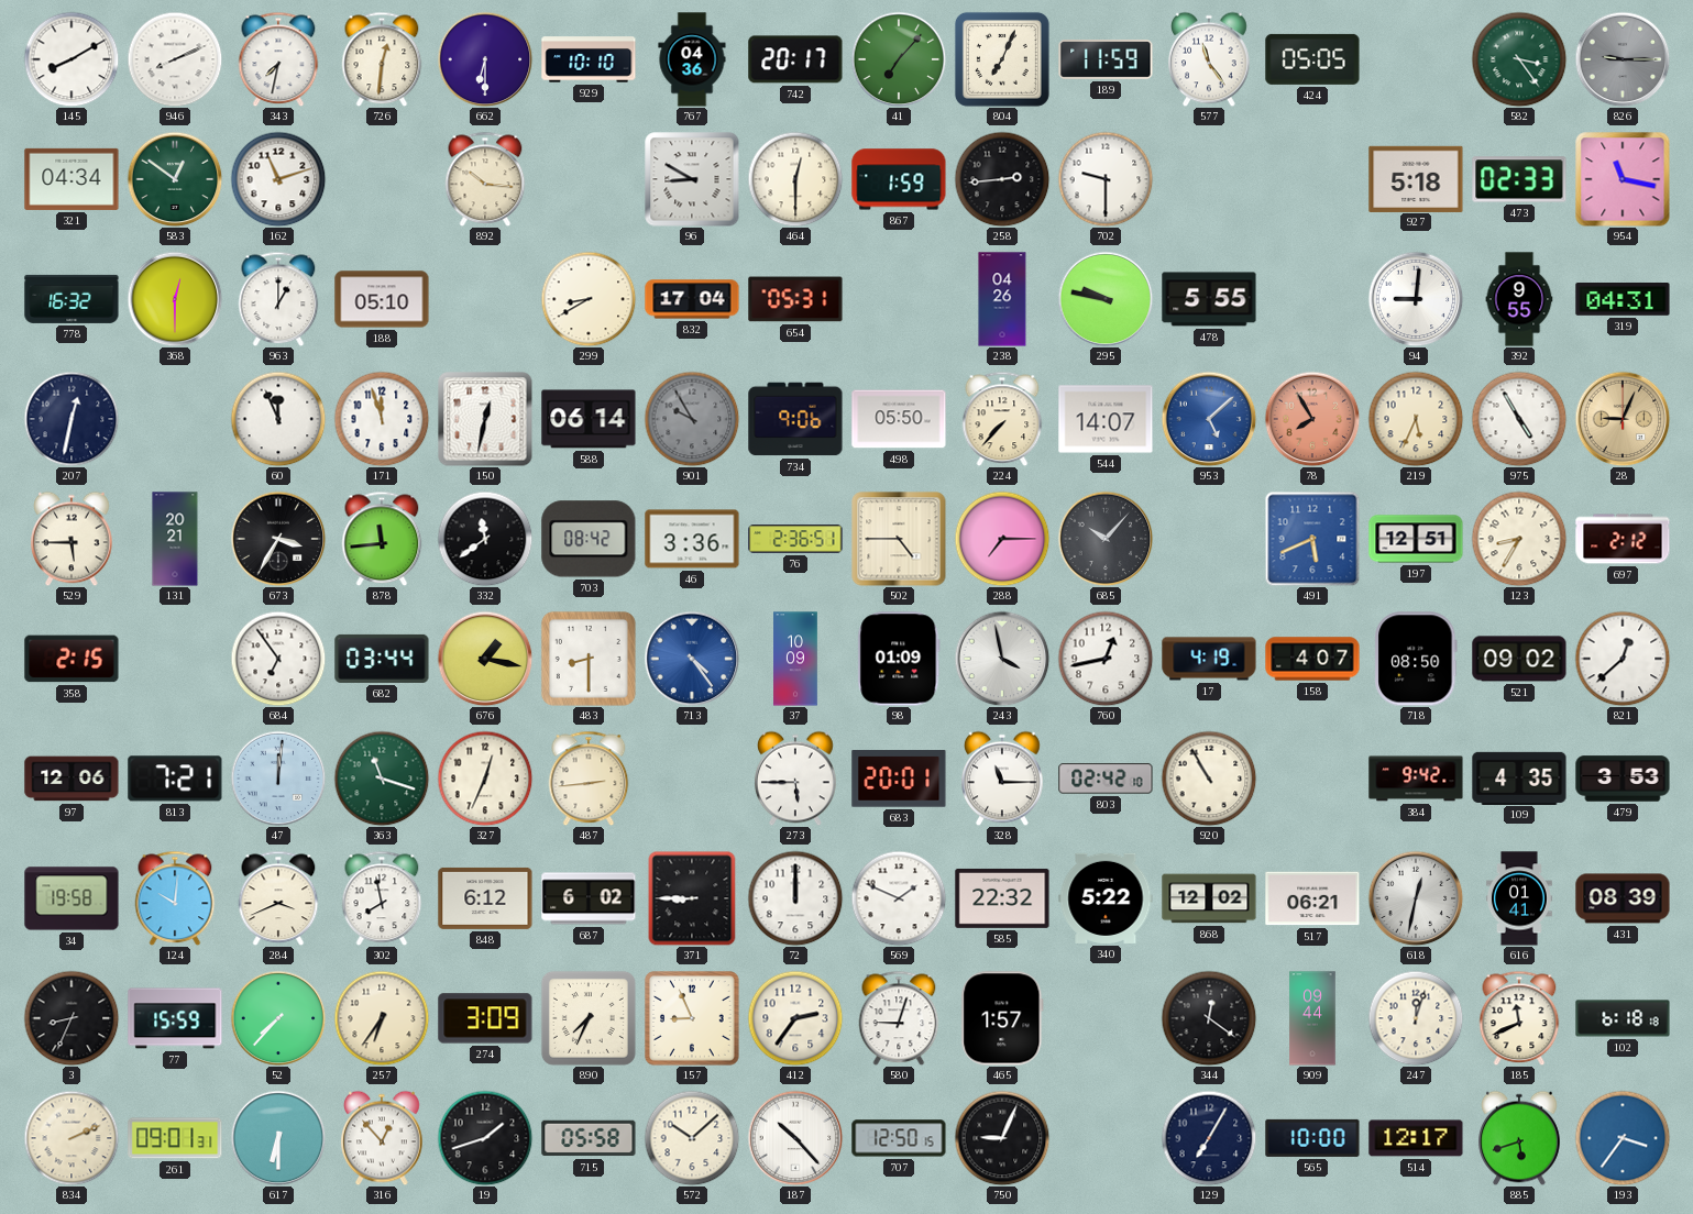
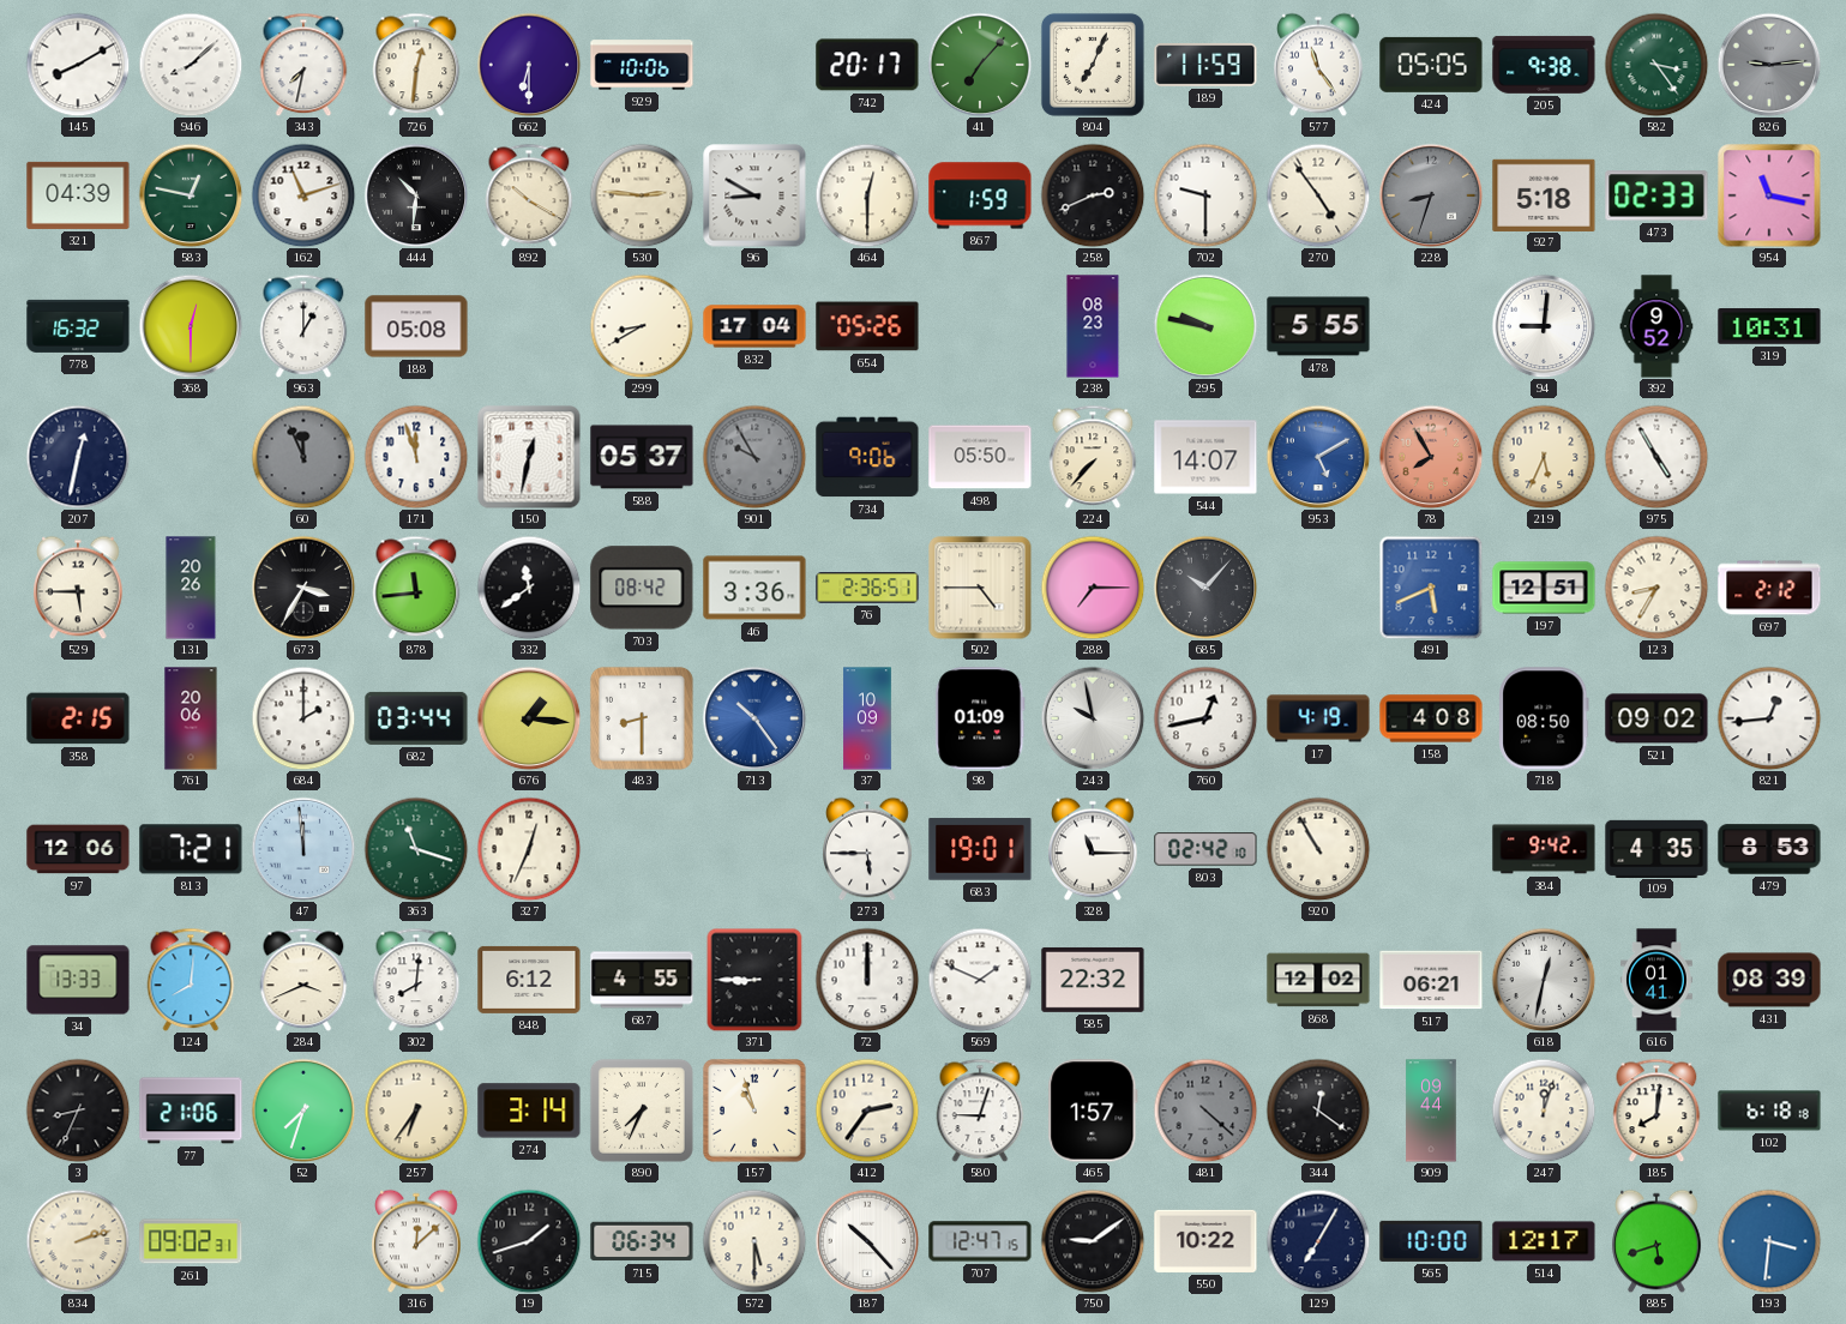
946: 8:11 -> 8:08
929: 10:10 -> 10:06
767: 04:36 -> none
205: none -> 9:38
826: 9:15 -> 9:14
321: 04:34 -> 04:39
583: 12:51 -> 12:47
444: none -> 10:31
892: 10:16 -> 10:20
530: none -> 2:46
258: 2:44 -> 2:41
270: none -> 4:54
228: none -> 8:33
188: 05:10 -> 05:08
654: 05:31 -> 05:26
238: 04:26 -> 08:23
392: 9:55 -> 9:52
319: 04:31 -> 10:31
60 dial: white -> grey
588: 06:14 -> 05:37
953: 5:08 -> 5:10
28: 9:04 -> none
131: 20:21 -> 20:26
761: none -> 20:06
684: 6:54 -> 2:00
676: 1:17 -> 1:16
713: 4:24 -> 10:24
243: 3:58 -> 9:58
158: 4:07 -> 4:08
821: 12:38 -> 12:44
47: 12:01 -> 11:59
487: 2:44 -> none
683: 20:01 -> 19:01
479: 3:53 -> 8:53
34: 19:58 -> 13:33
124: 10:01 -> 8:01
302: 7:58 -> 8:01
687: 6:02 -> 4:55
340: 5:22 -> none
77: 15:59 -> 21:06
52: 7:37 -> 7:33
274: 3:09 -> 3:14
157: 8:56 -> 10:57
481: none -> 4:22
185: 11:41 -> 8:01
834: 2:11 -> 2:12
261: 09:01 -> 09:02
617: 6:30 -> none
316: 12:53 -> 12:08
715: 05:58 -> 06:34
572: 10:08 -> 5:30
707: 12:50 -> 12:47
750: 9:04 -> 9:09
550: none -> 10:22
193: 3:36 -> 3:31
